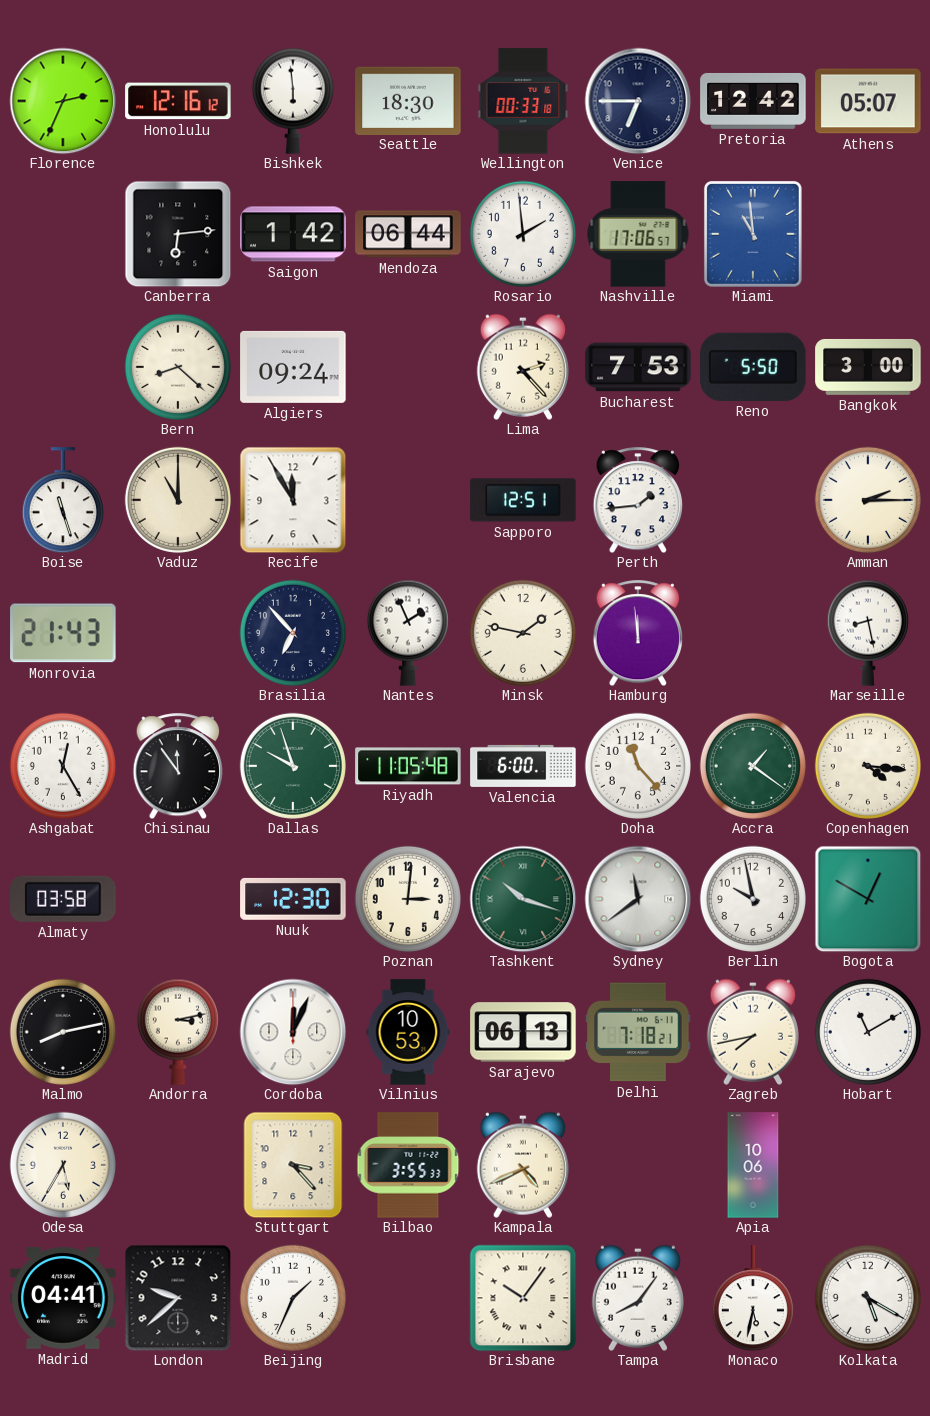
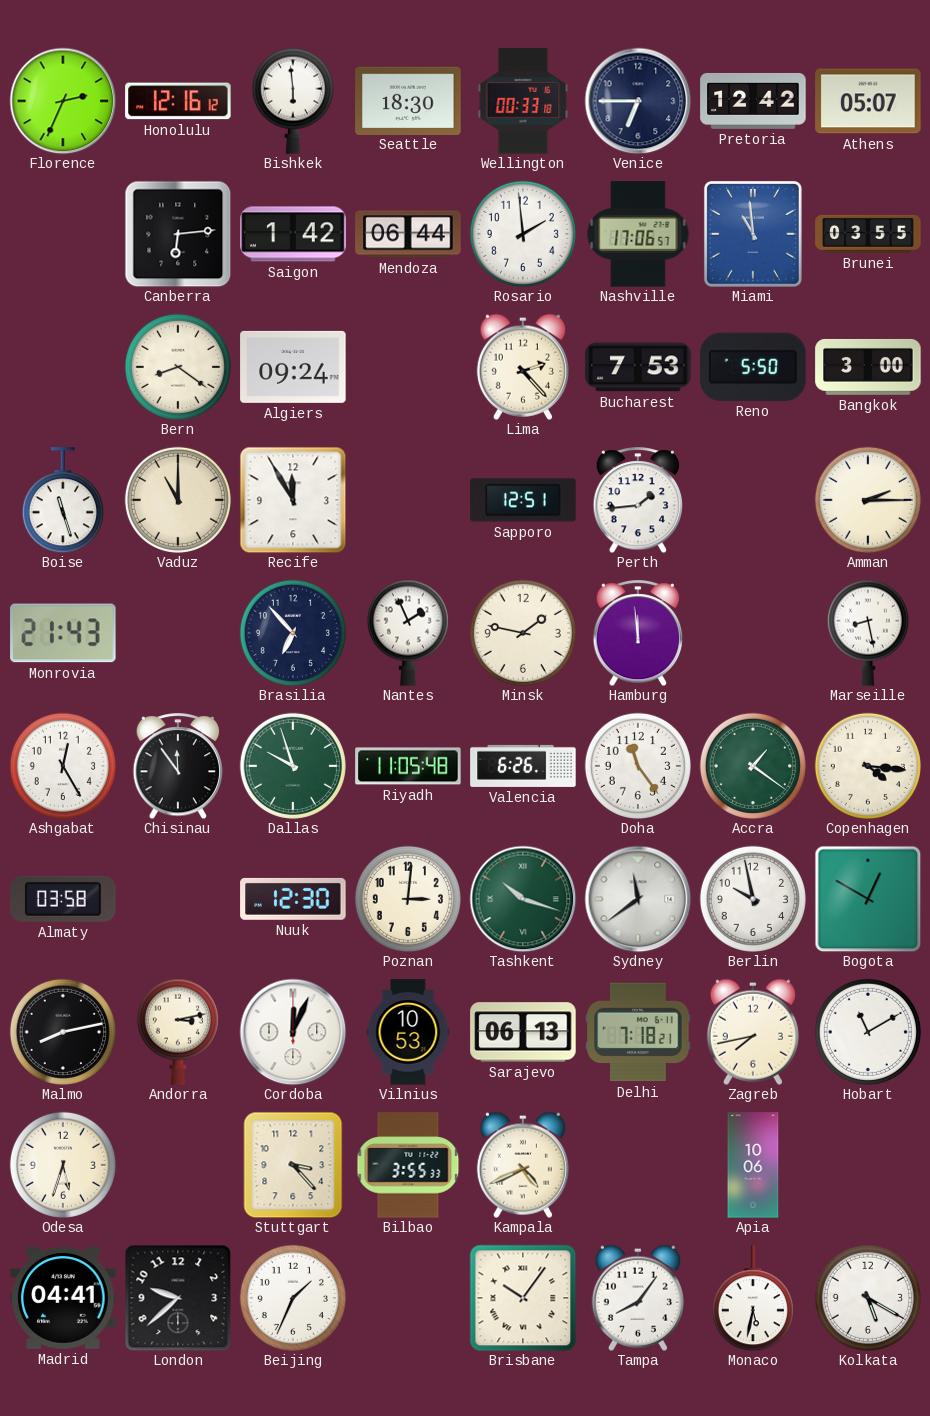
Brunei: none -> 03:55
Bern: 8:22 -> 8:21
Valencia: 6:00 -> 6:26
Doha: 11:23 -> 11:24
Odesa: 5:35 -> 5:33
